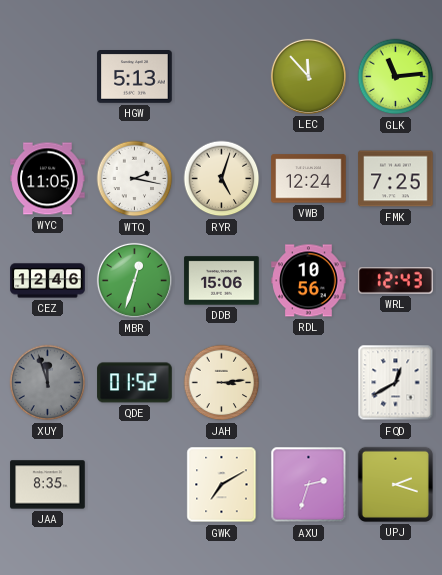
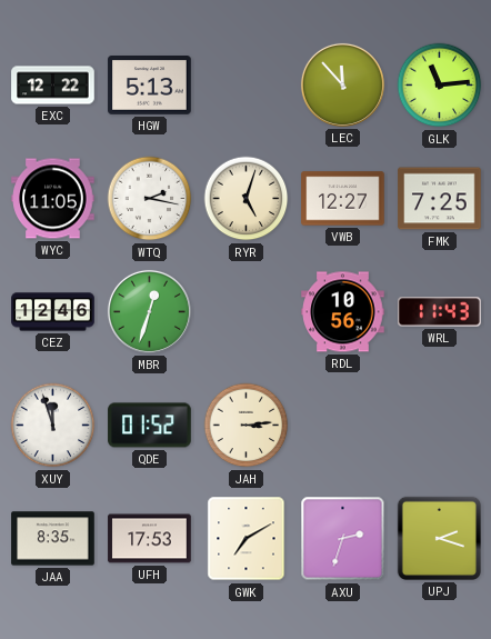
EXC: none -> 12:22
VWB: 12:24 -> 12:27
DDB: 15:06 -> none
WRL: 12:43 -> 11:43
XUY dial: grey -> white
FQD: 12:40 -> none
UFH: none -> 17:53
